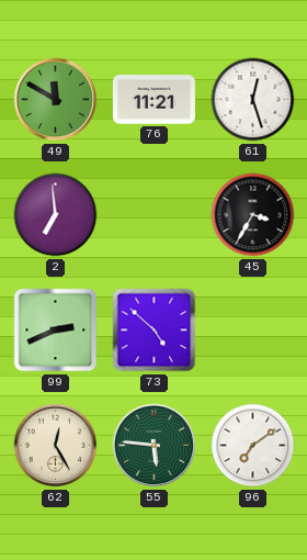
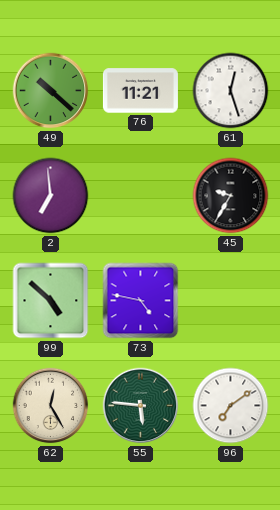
49: 11:50 -> 10:22
45: 3:35 -> 9:35
99: 2:41 -> 4:52
73: 4:52 -> 4:47
